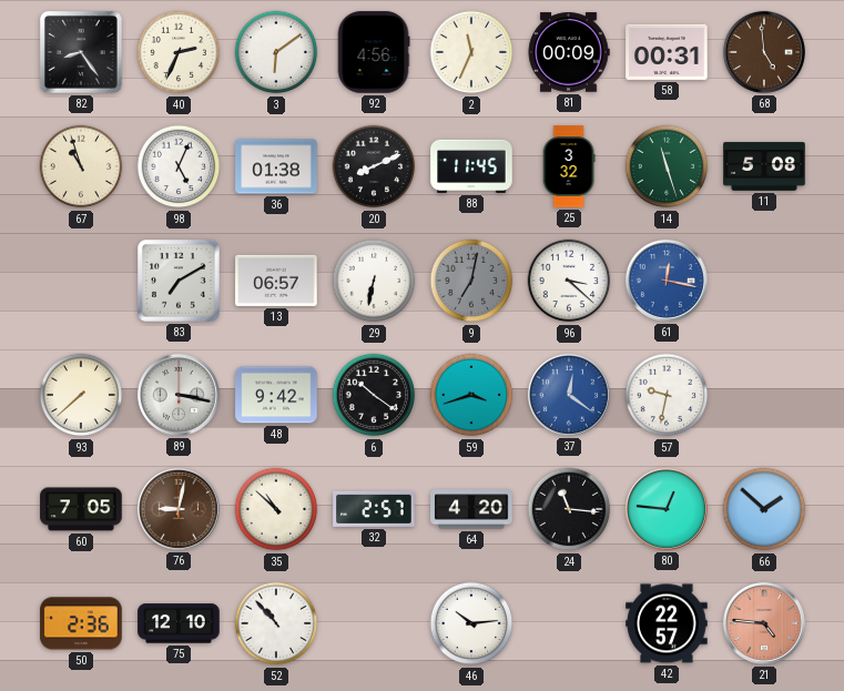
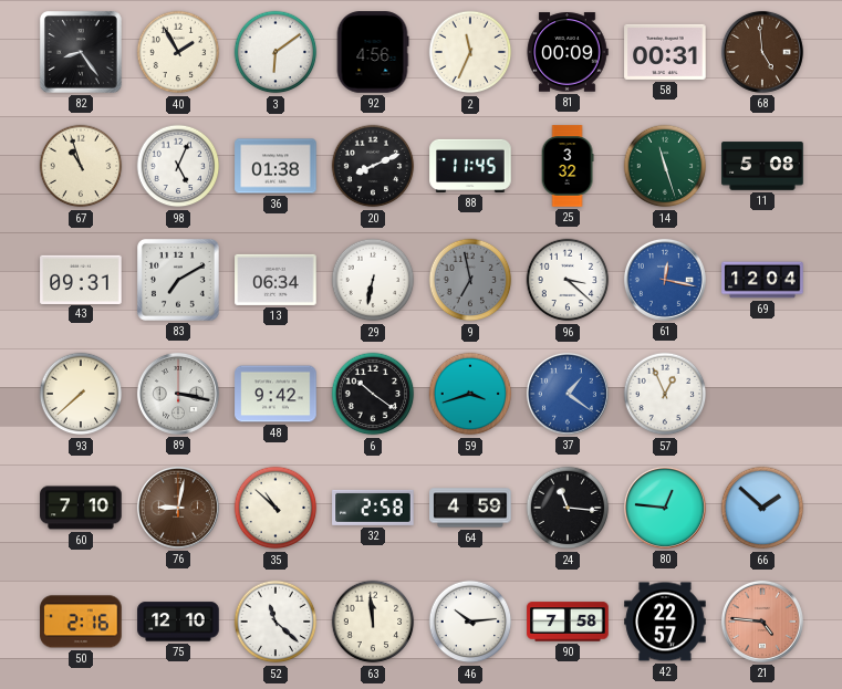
40: 2:34 -> 1:55
43: none -> 09:31
13: 06:57 -> 06:34
9: 7:02 -> 6:58
69: none -> 12:04
37: 12:21 -> 1:21
57: 9:32 -> 12:56
60: 7:05 -> 7:10
32: 2:57 -> 2:58
64: 4:20 -> 4:59
50: 2:36 -> 2:16
52: 10:53 -> 11:22
63: none -> 11:59
90: none -> 7:58
